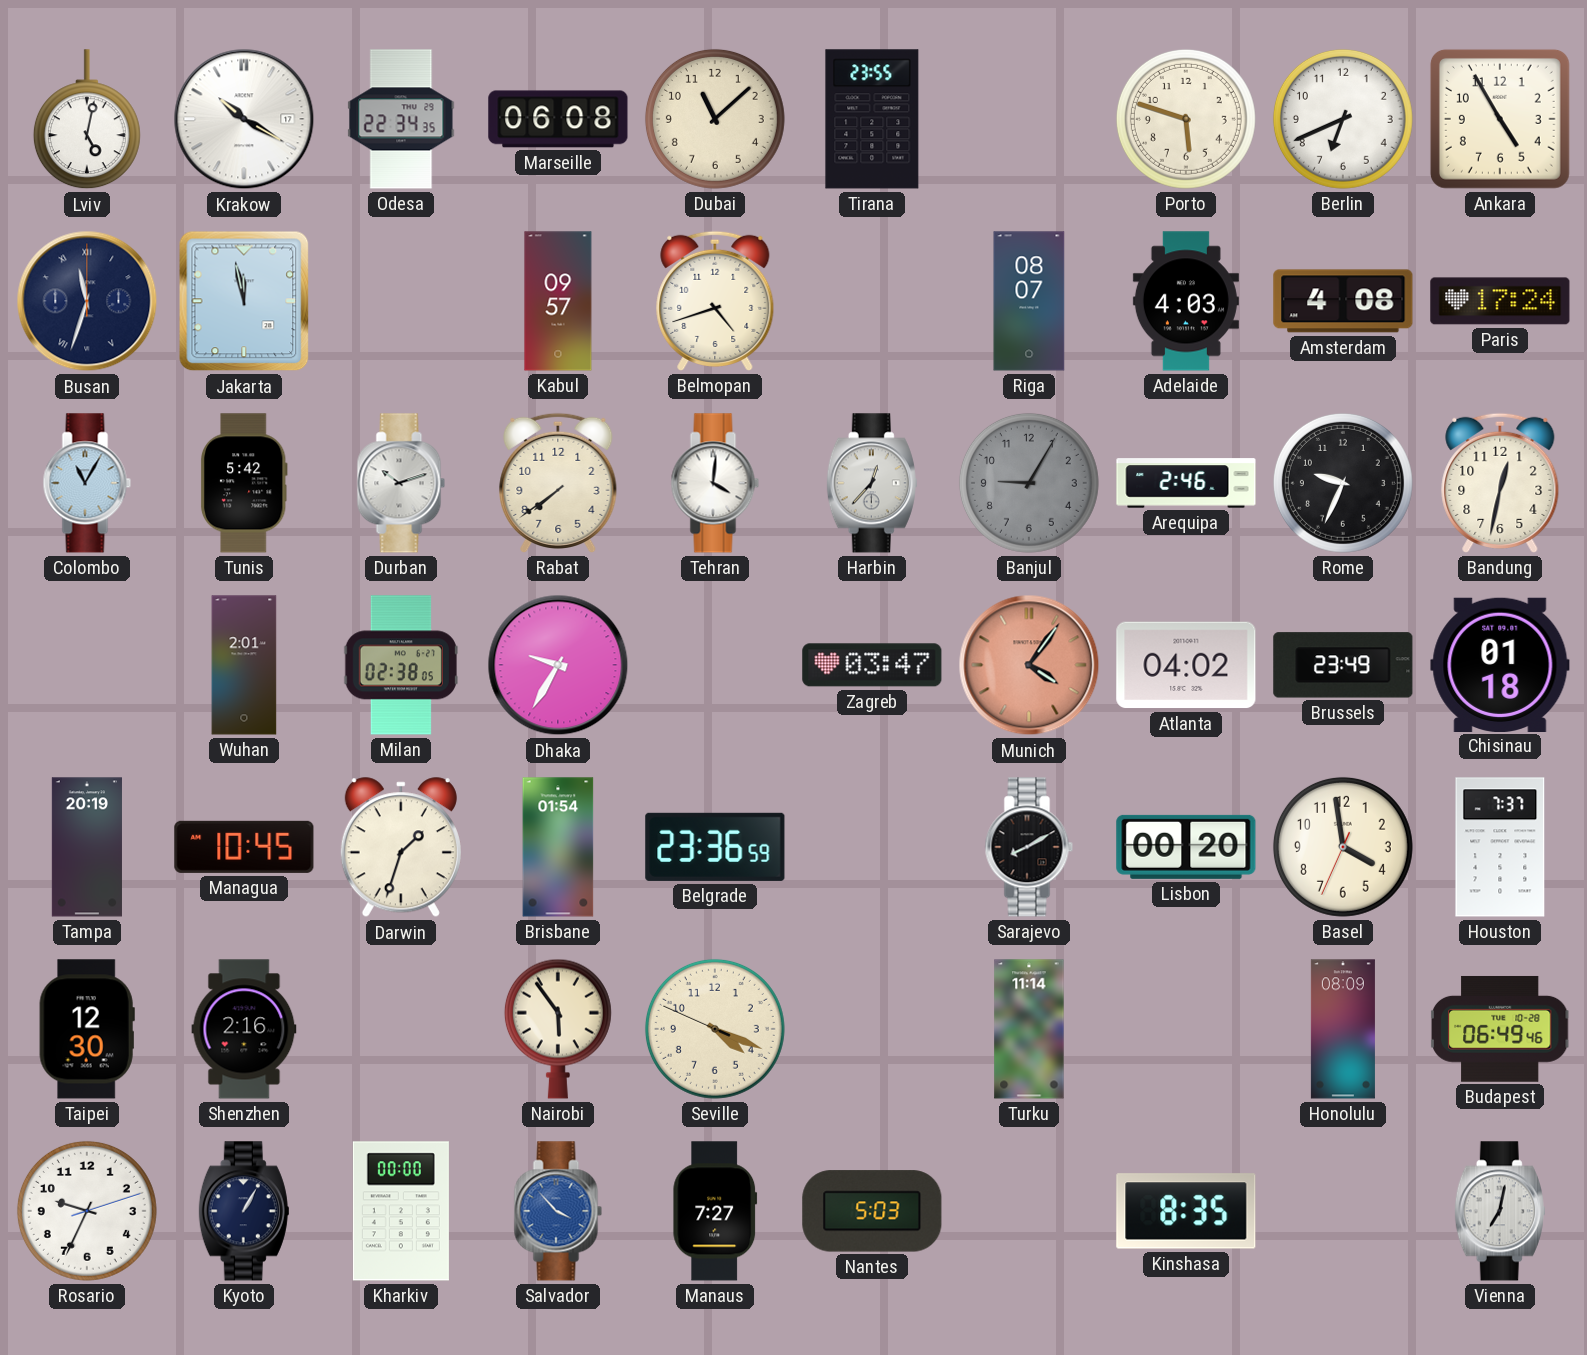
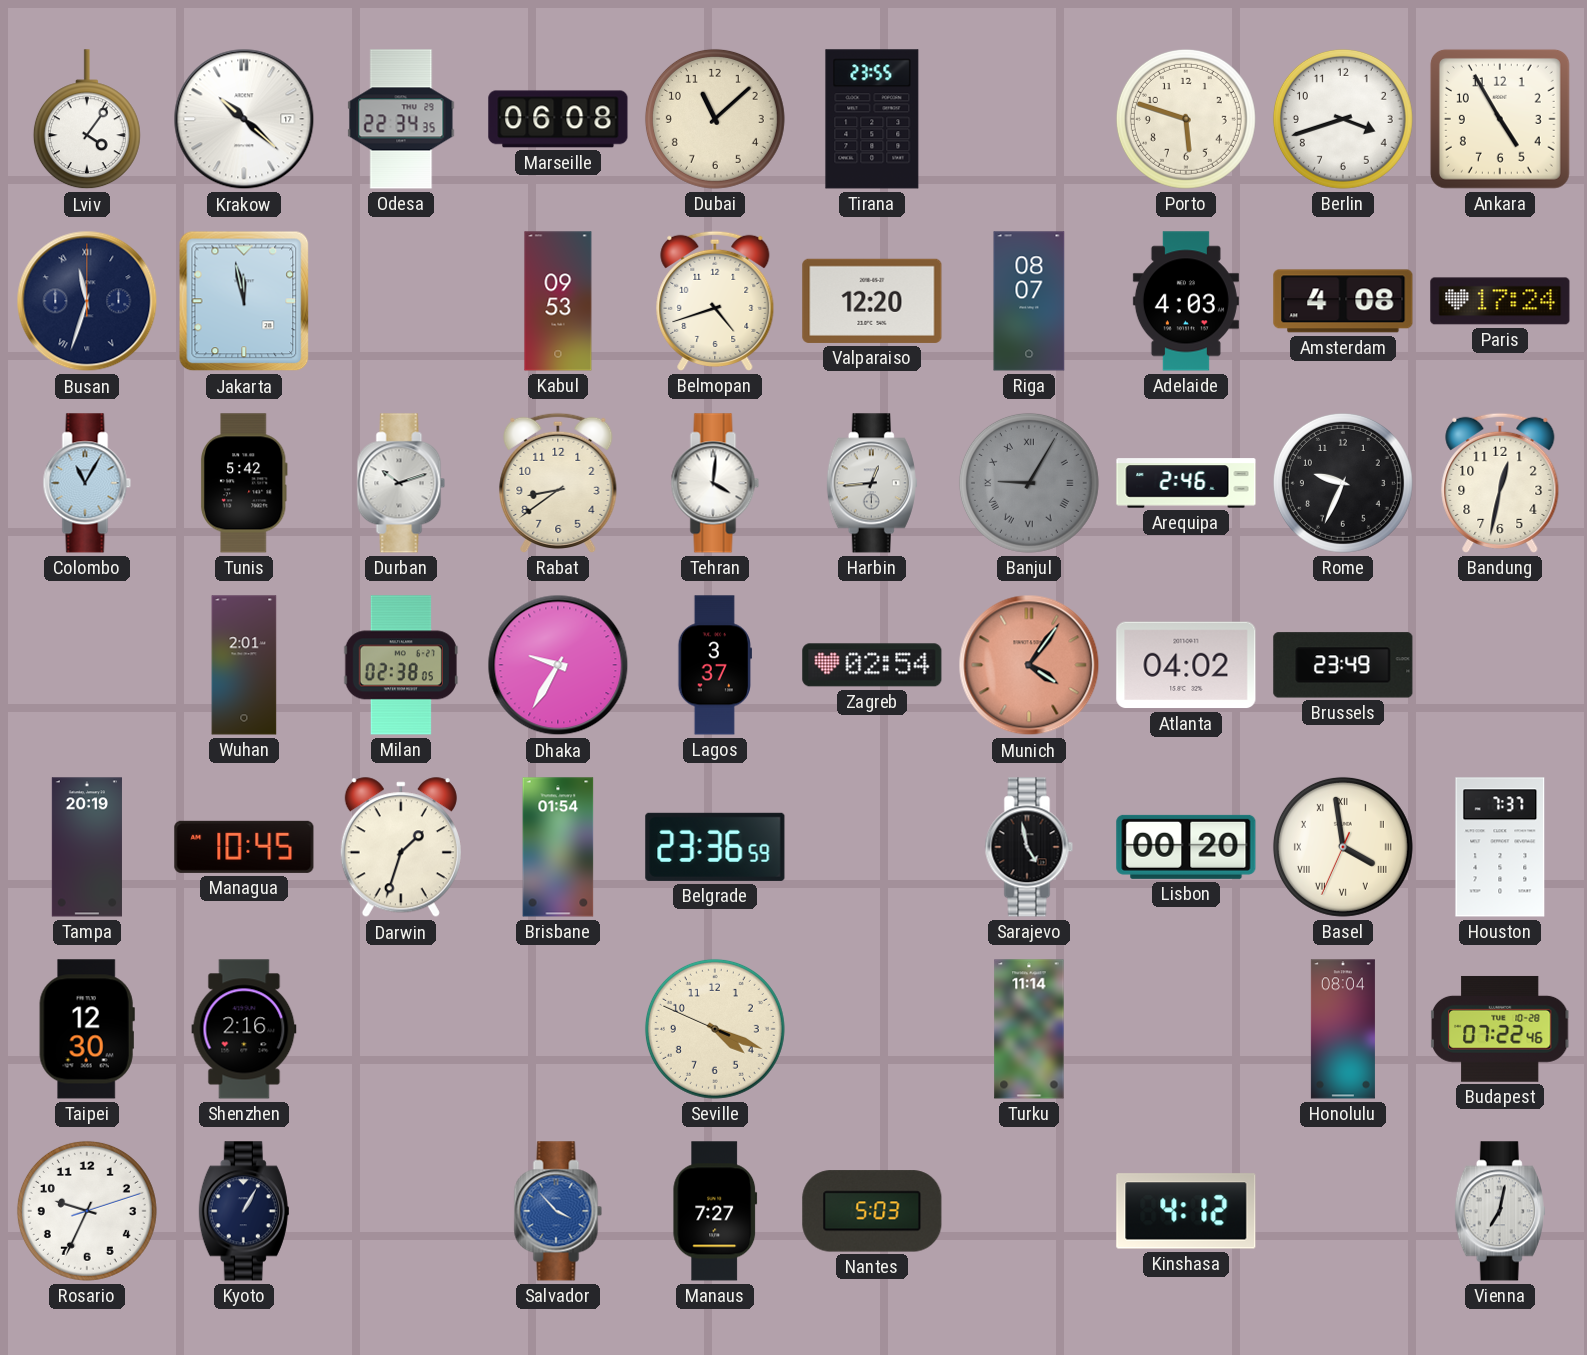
Lviv: 5:02 -> 4:06
Krakow: 10:20 -> 10:22
Berlin: 6:41 -> 3:42
Kabul: 09:57 -> 09:53
Valparaiso: none -> 12:20
Rabat: 7:39 -> 8:39
Harbin: 12:37 -> 12:44
Banjul numerals: Arabic -> Roman
Lagos: none -> 3:37
Zagreb: 03:47 -> 02:54
Chisinau: 01:18 -> none
Sarajevo: 8:10 -> 4:58
Basel numerals: Arabic -> Roman
Nairobi: 5:54 -> none
Honolulu: 08:09 -> 08:04
Budapest: 06:49 -> 07:22
Kharkiv: 00:00 -> none
Kinshasa: 8:35 -> 4:12
